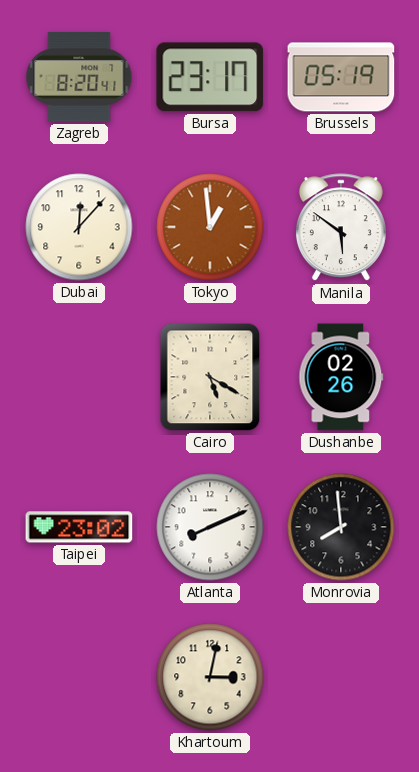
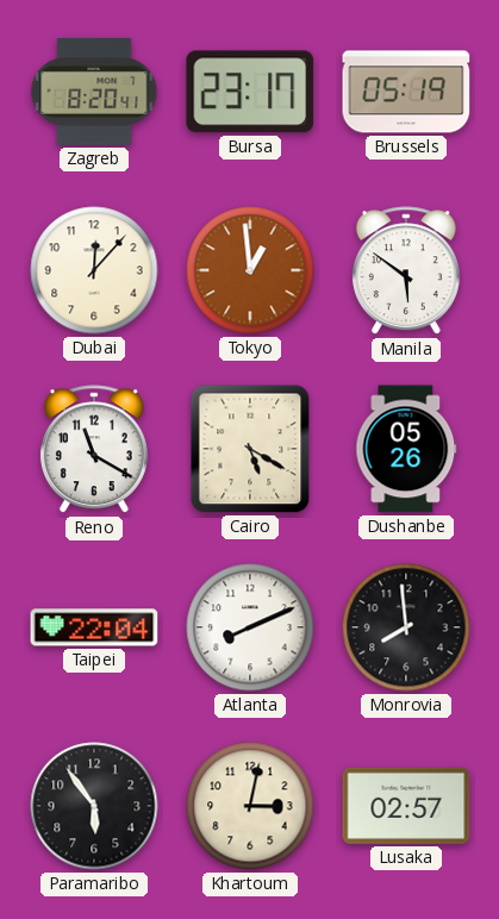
Reno: none -> 11:20
Dushanbe: 02:26 -> 05:26
Taipei: 23:02 -> 22:04
Paramaribo: none -> 5:54
Lusaka: none -> 02:57
